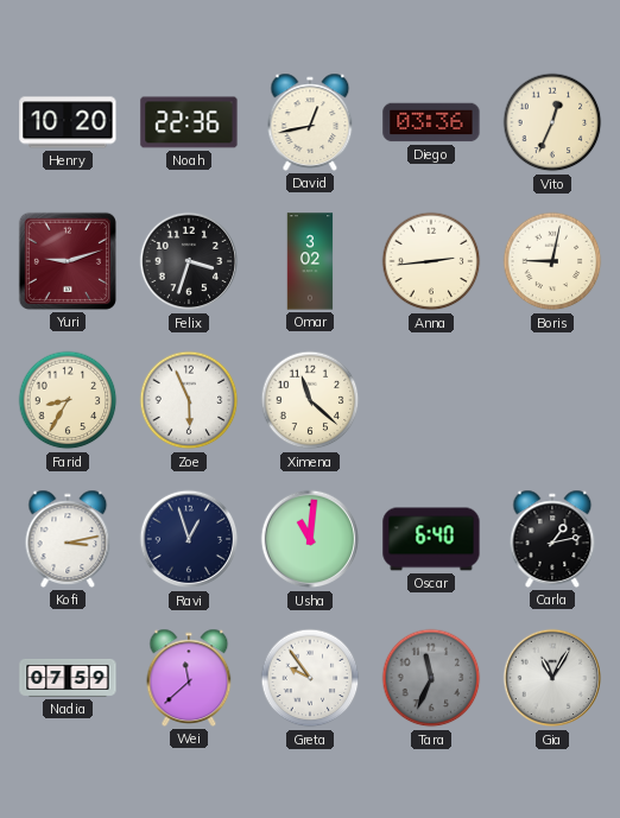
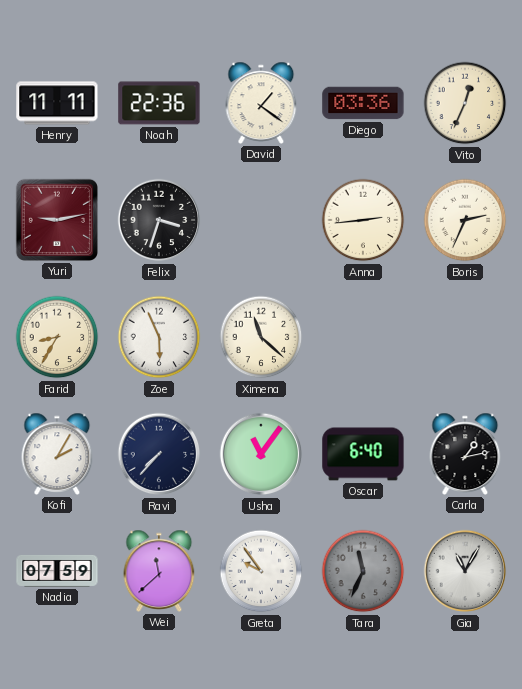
Henry: 10:20 -> 11:11
David: 12:43 -> 1:21
Yuri: 9:12 -> 9:13
Omar: 3:02 -> none
Boris: 9:02 -> 2:34
Kofi: 3:13 -> 2:05
Ravi: 12:57 -> 7:37
Usha: 11:01 -> 11:06
